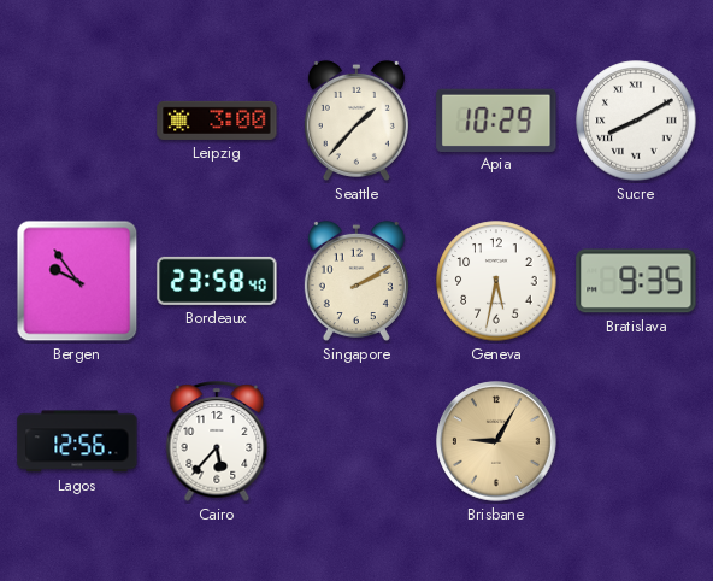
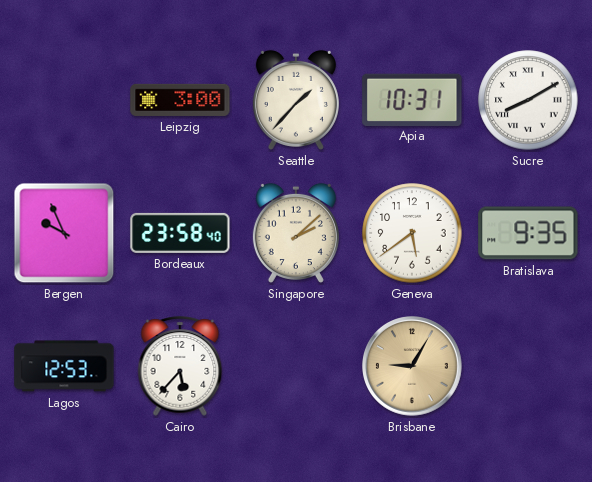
Apia: 10:29 -> 10:31
Bergen: 9:54 -> 9:56
Singapore: 2:10 -> 2:08
Geneva: 5:32 -> 5:39
Lagos: 12:56 -> 12:53
